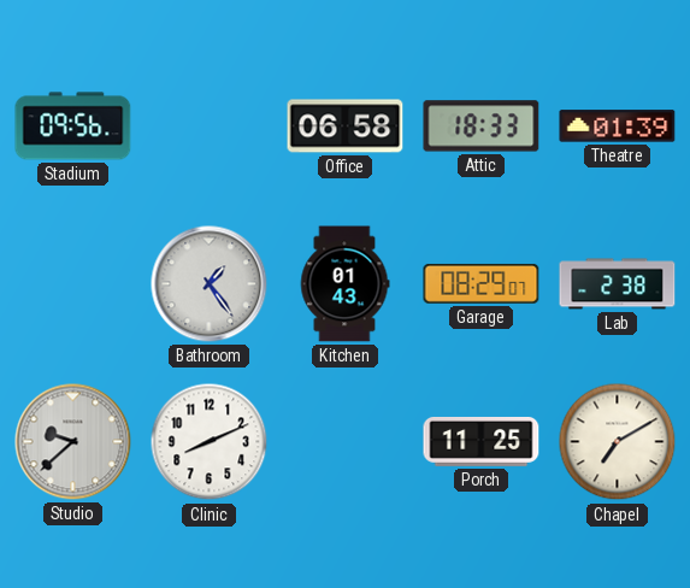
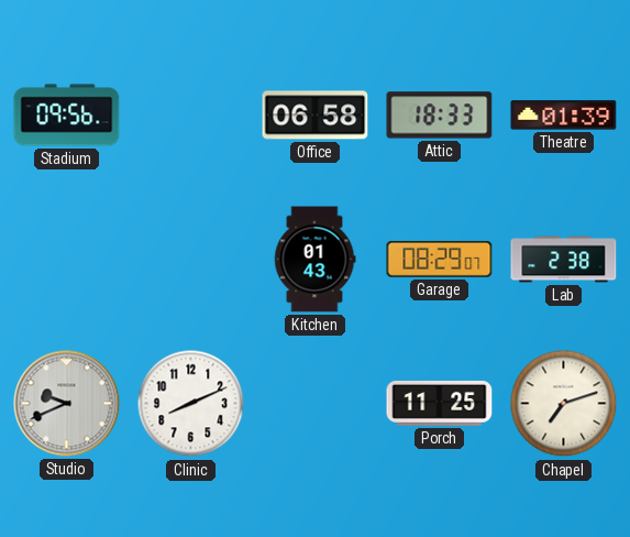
Bathroom: 1:24 -> none
Studio: 9:38 -> 9:41
Chapel: 7:10 -> 7:12
